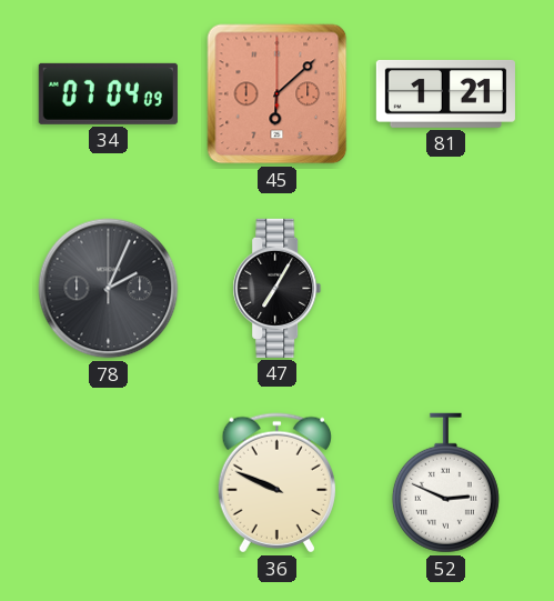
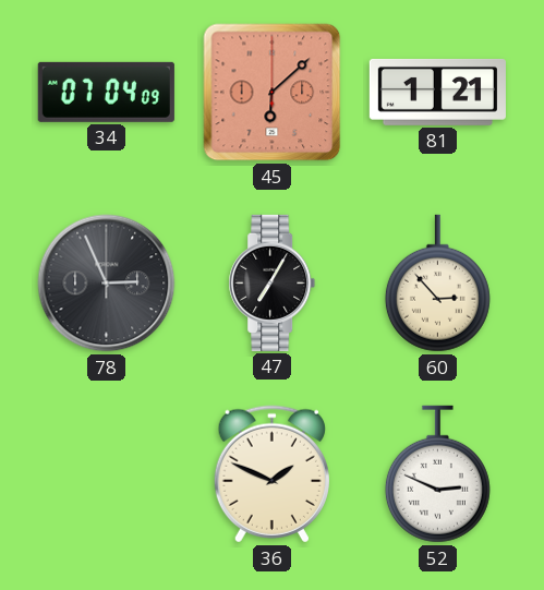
78: 2:04 -> 2:56
60: none -> 2:53
36: 9:49 -> 1:49
